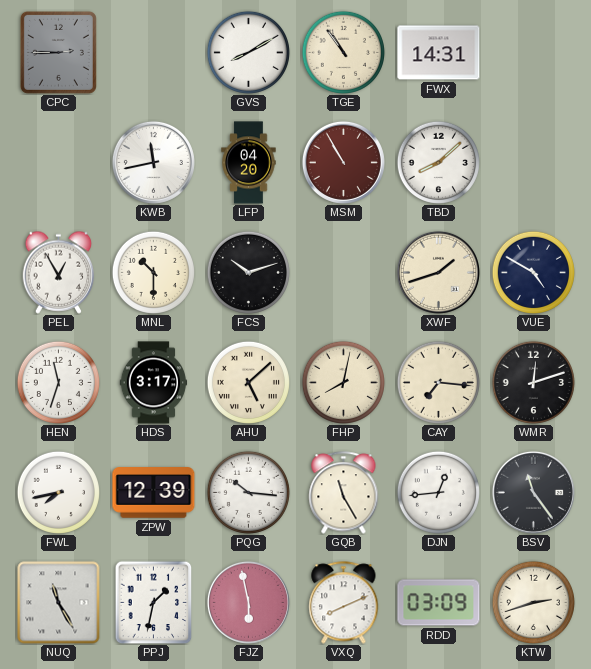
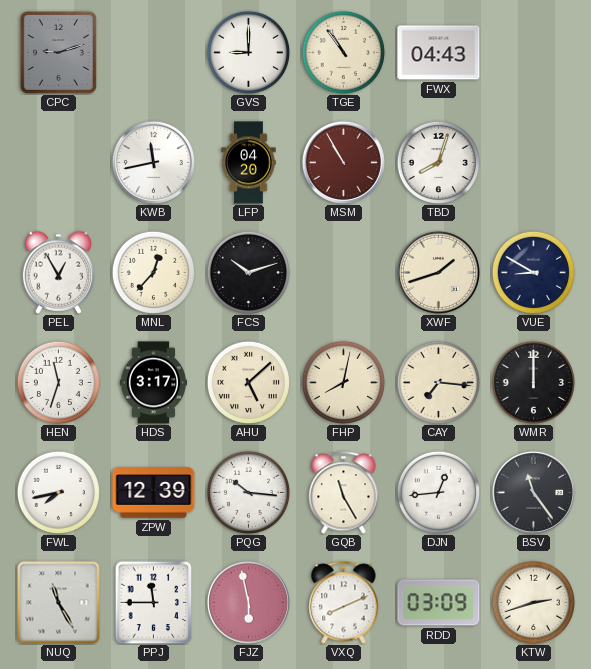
CPC: 2:45 -> 9:12
GVS: 8:10 -> 9:00
FWX: 14:31 -> 04:43
TBD: 8:08 -> 8:03
MNL: 10:30 -> 12:37
VUE: 4:50 -> 8:50
WMR: 12:12 -> 12:00
PPJ: 1:32 -> 11:45
